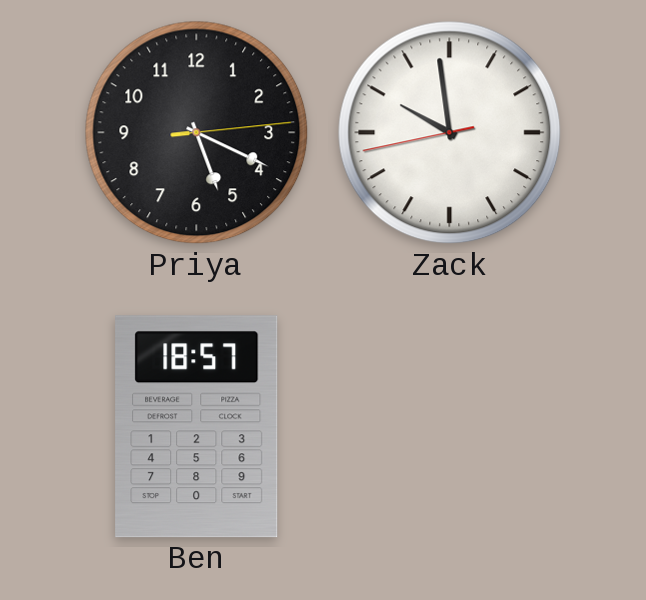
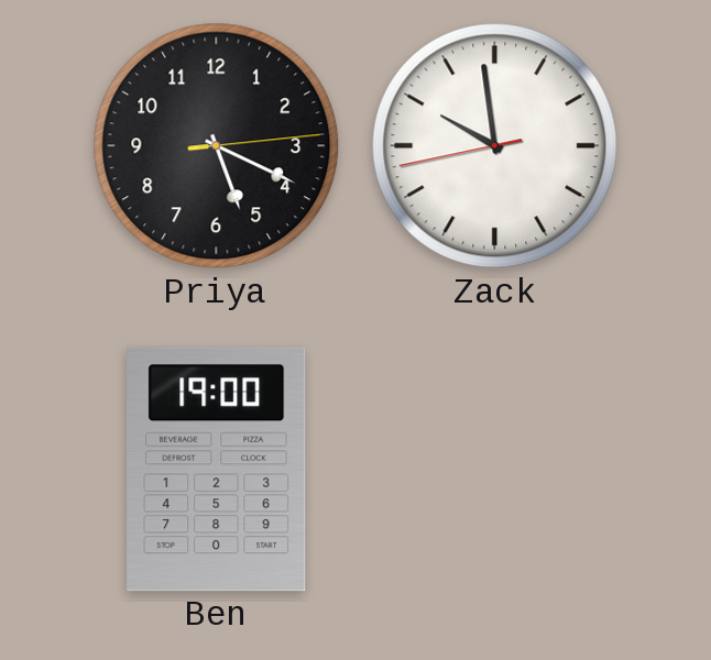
Ben: 18:57 -> 19:00
